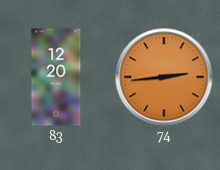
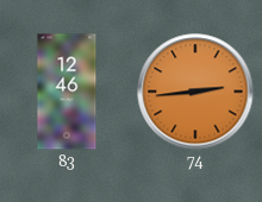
83: 12:20 -> 12:46
